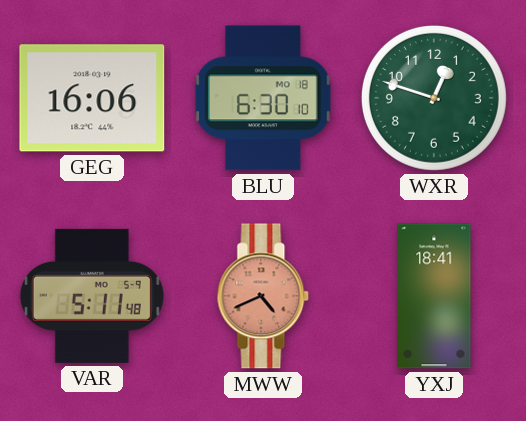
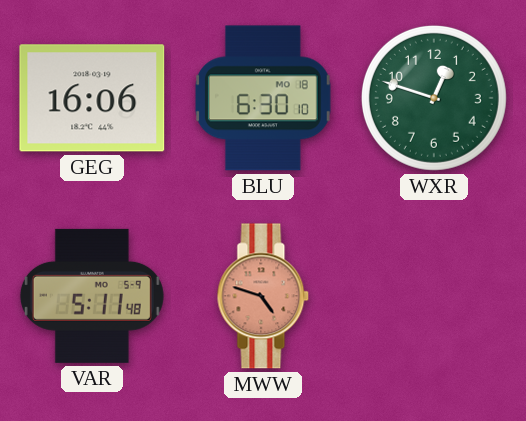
MWW: 4:41 -> 4:48
YXJ: 18:41 -> none
